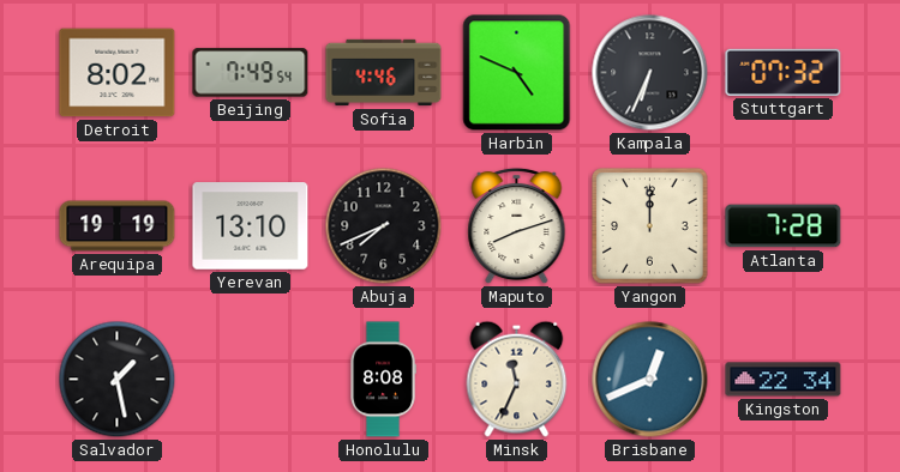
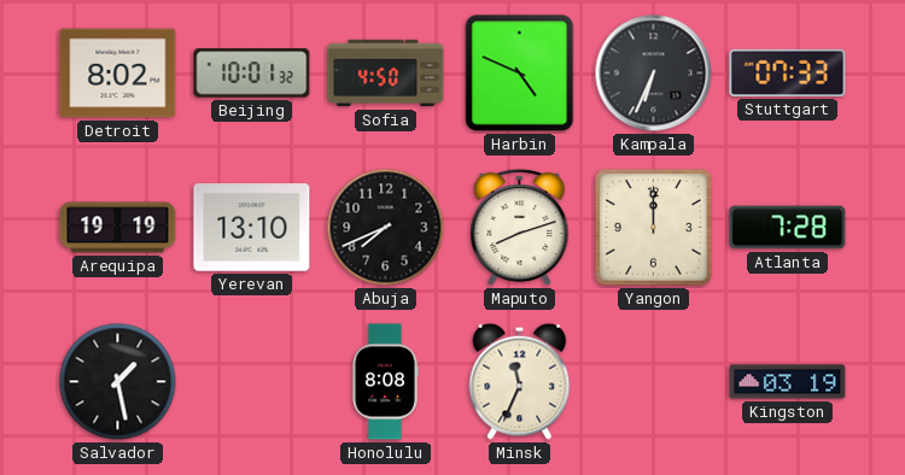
Beijing: 7:49 -> 10:01
Sofia: 4:46 -> 4:50
Stuttgart: 07:32 -> 07:33
Brisbane: 12:41 -> none
Kingston: 22:34 -> 03:19
